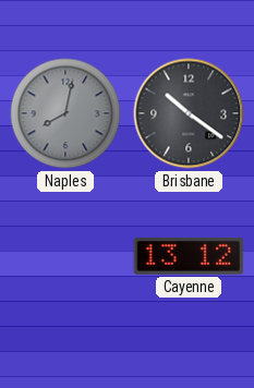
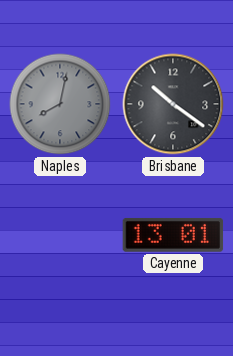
Cayenne: 13:12 -> 13:01
